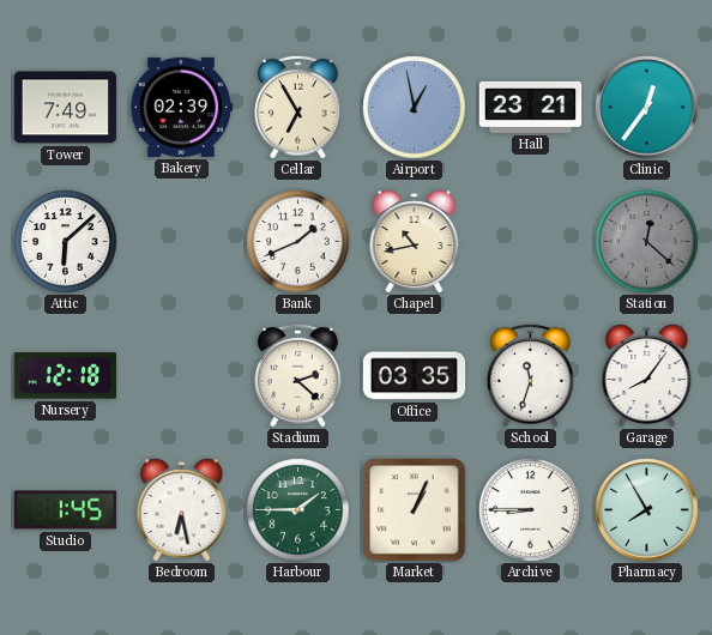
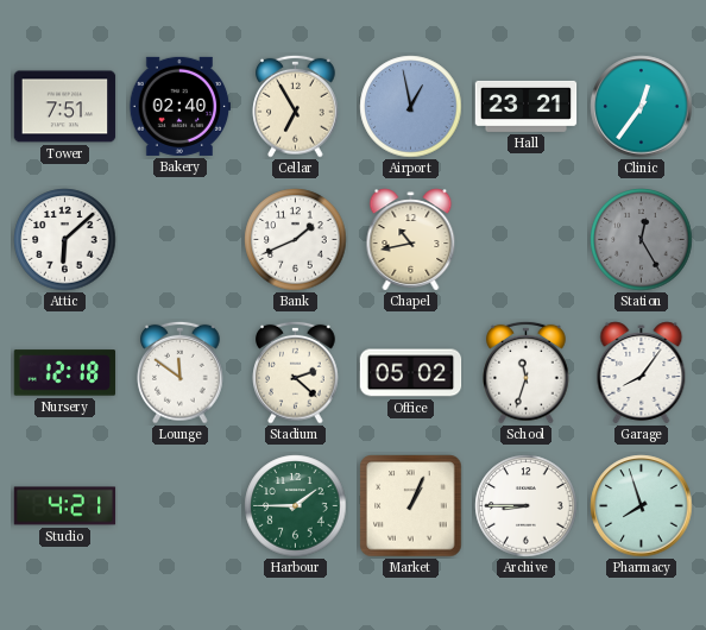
Tower: 7:49 -> 7:51
Bakery: 02:39 -> 02:40
Station: 12:22 -> 12:25
Lounge: none -> 11:51
Office: 03:35 -> 05:02
Studio: 1:45 -> 4:21
Bedroom: 6:28 -> none
Pharmacy: 7:55 -> 7:57
